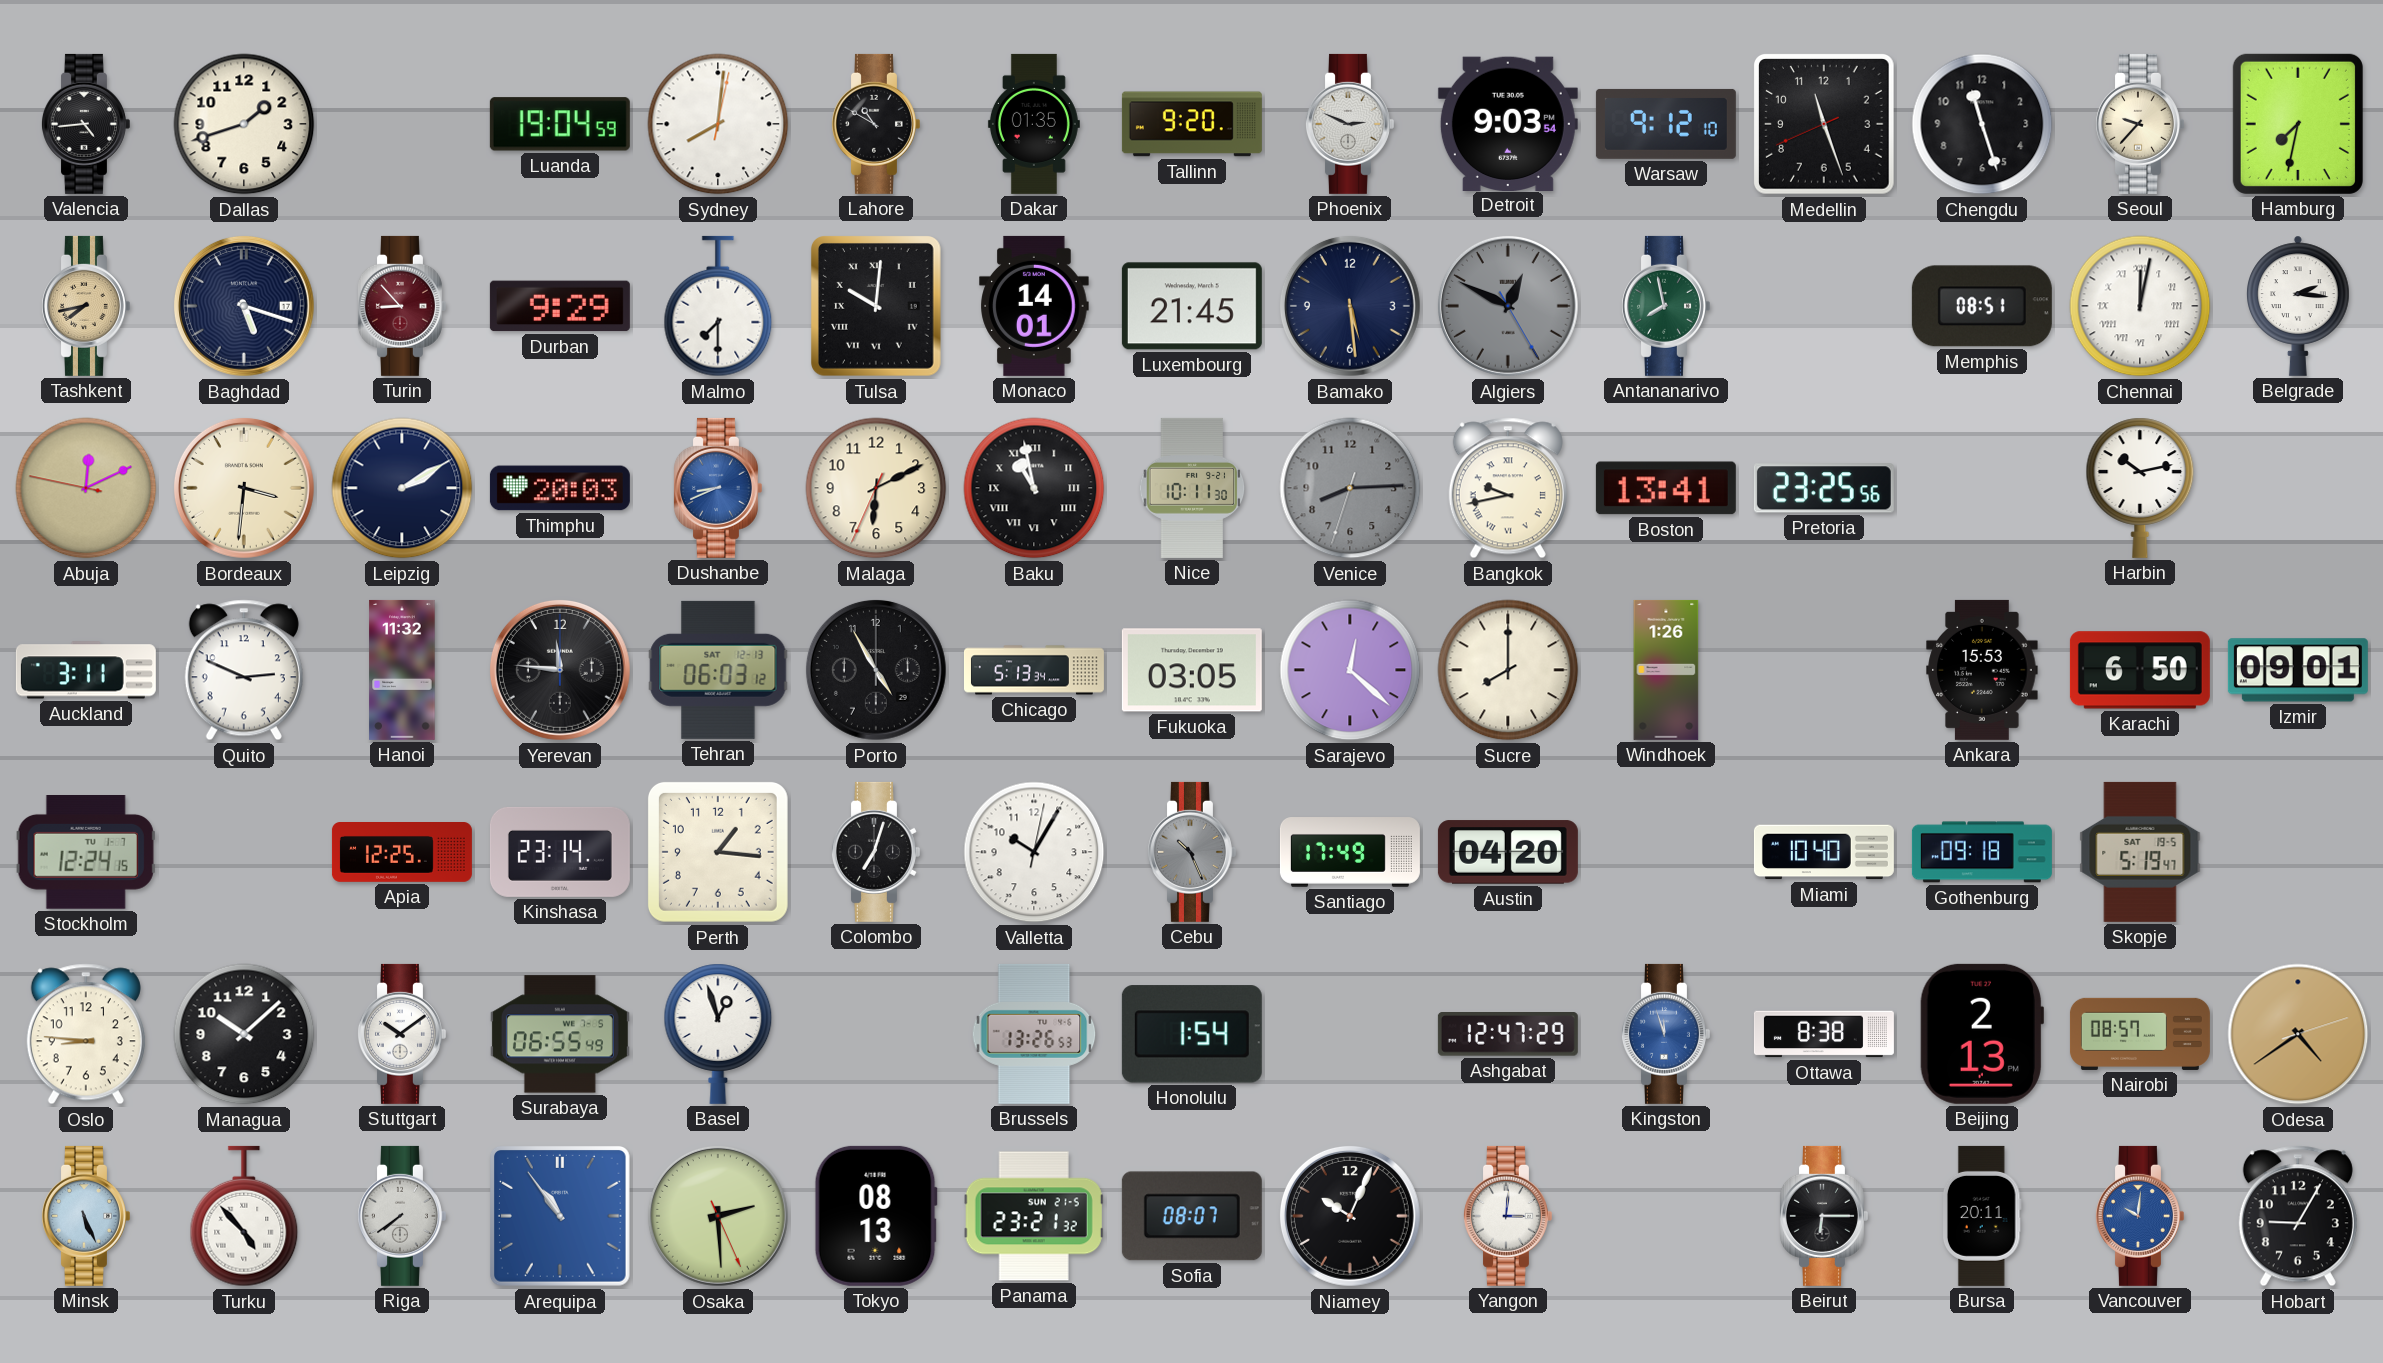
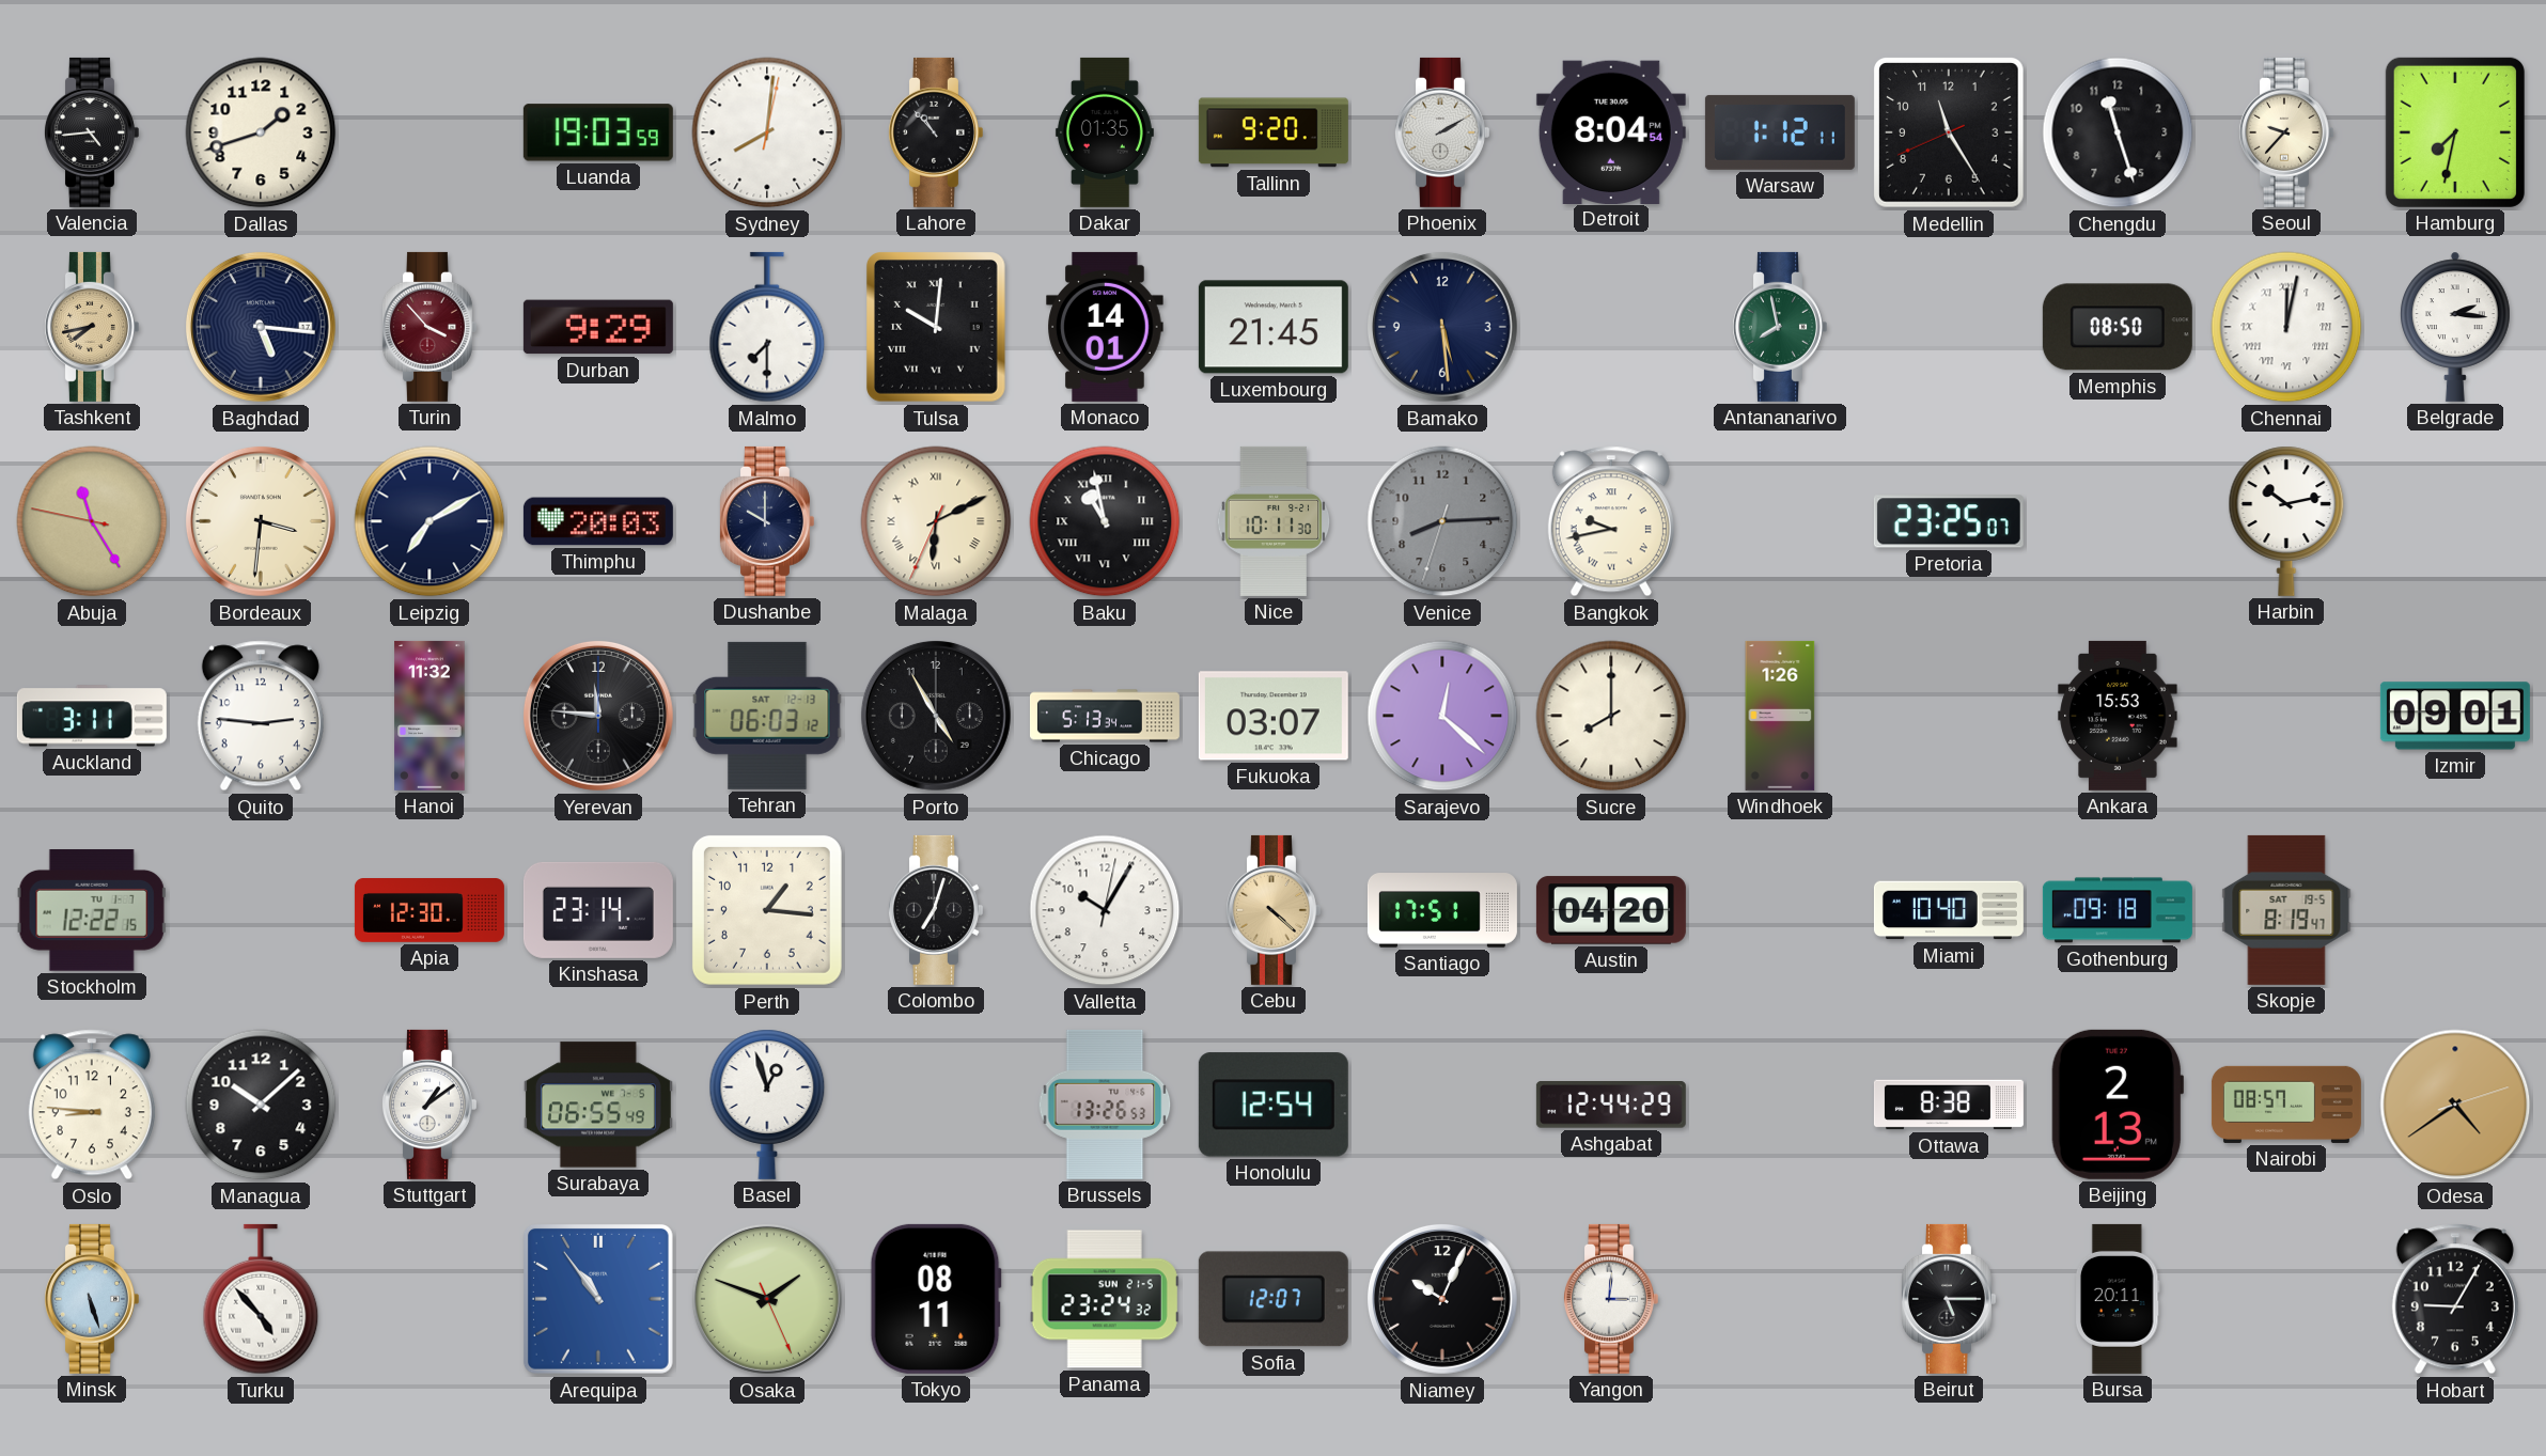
Luanda: 19:04 -> 19:03
Lahore: 10:50 -> 10:53
Phoenix: 2:49 -> 2:10
Detroit: 9:03 -> 8:04
Warsaw: 9:12 -> 1:12
Medellin: 11:26 -> 11:24
Baghdad: 5:18 -> 5:16
Turin: 8:53 -> 3:53
Algiers: 12:49 -> none
Memphis: 08:51 -> 08:50
Abuja: 12:10 -> 11:24
Leipzig: 2:10 -> 7:10
Dushanbe: 8:41 -> 10:00
Dushanbe dial: blue -> navy
Malaga numerals: Arabic -> Roman
Boston: 13:41 -> none
Pretoria: 23:25:56 -> 23:25:07
Quito: 2:49 -> 2:46
Fukuoka: 03:05 -> 03:07
Karachi: 6:50 -> none
Stockholm: 12:24 -> 12:22
Apia: 12:25 -> 12:30
Cebu: 10:26 -> 4:22
Cebu dial: grey -> champagne
Santiago: 17:49 -> 17:51
Skopje: 5:19 -> 8:19
Stuttgart: 10:09 -> 1:09
Honolulu: 1:54 -> 12:54
Ashgabat: 12:47 -> 12:44
Kingston: 11:57 -> none
Minsk: 5:26 -> 5:27
Riga: 7:39 -> none
Osaka: 2:29 -> 1:48
Tokyo: 08:13 -> 08:11
Panama: 23:21 -> 23:24
Sofia: 08:07 -> 12:07
Beirut: 6:15 -> 5:15
Vancouver: 10:01 -> none
